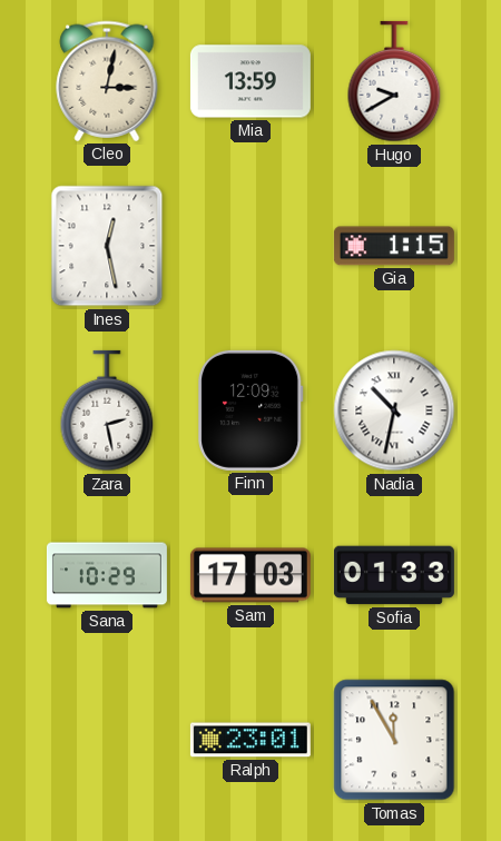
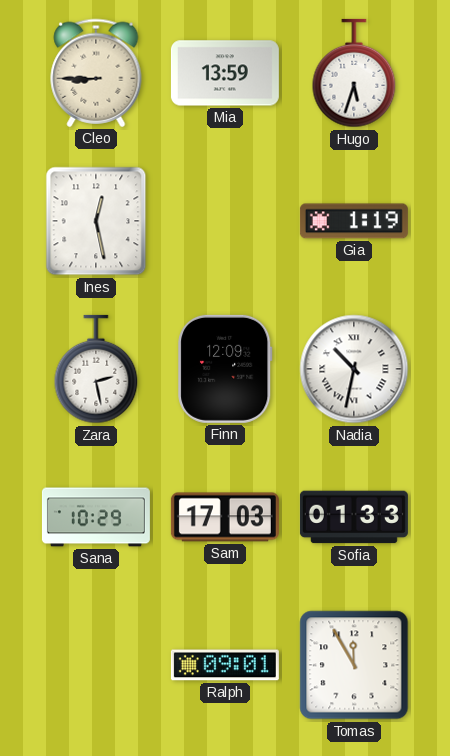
Cleo: 3:02 -> 8:45
Hugo: 9:40 -> 5:33
Gia: 1:15 -> 1:19
Ralph: 23:01 -> 09:01
